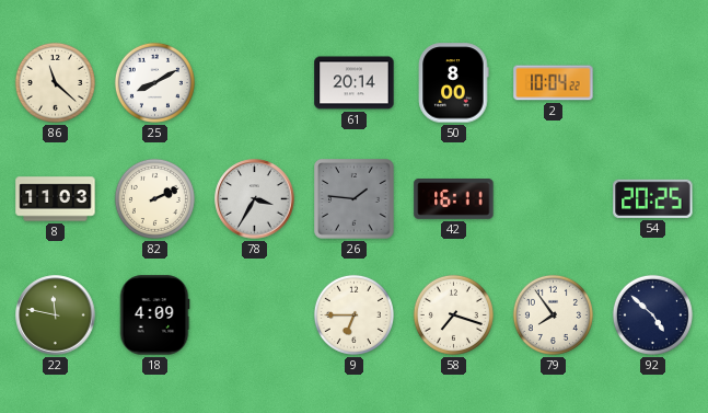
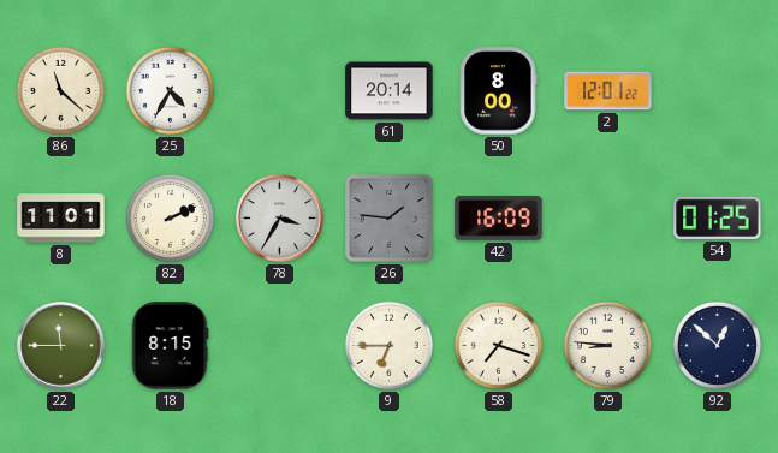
25: 8:10 -> 4:35
2: 10:04 -> 12:01
8: 11:03 -> 11:01
42: 16:11 -> 16:09
54: 20:25 -> 01:25
22: 11:47 -> 11:45
18: 4:09 -> 8:15
79: 7:54 -> 8:46
92: 4:52 -> 12:52
